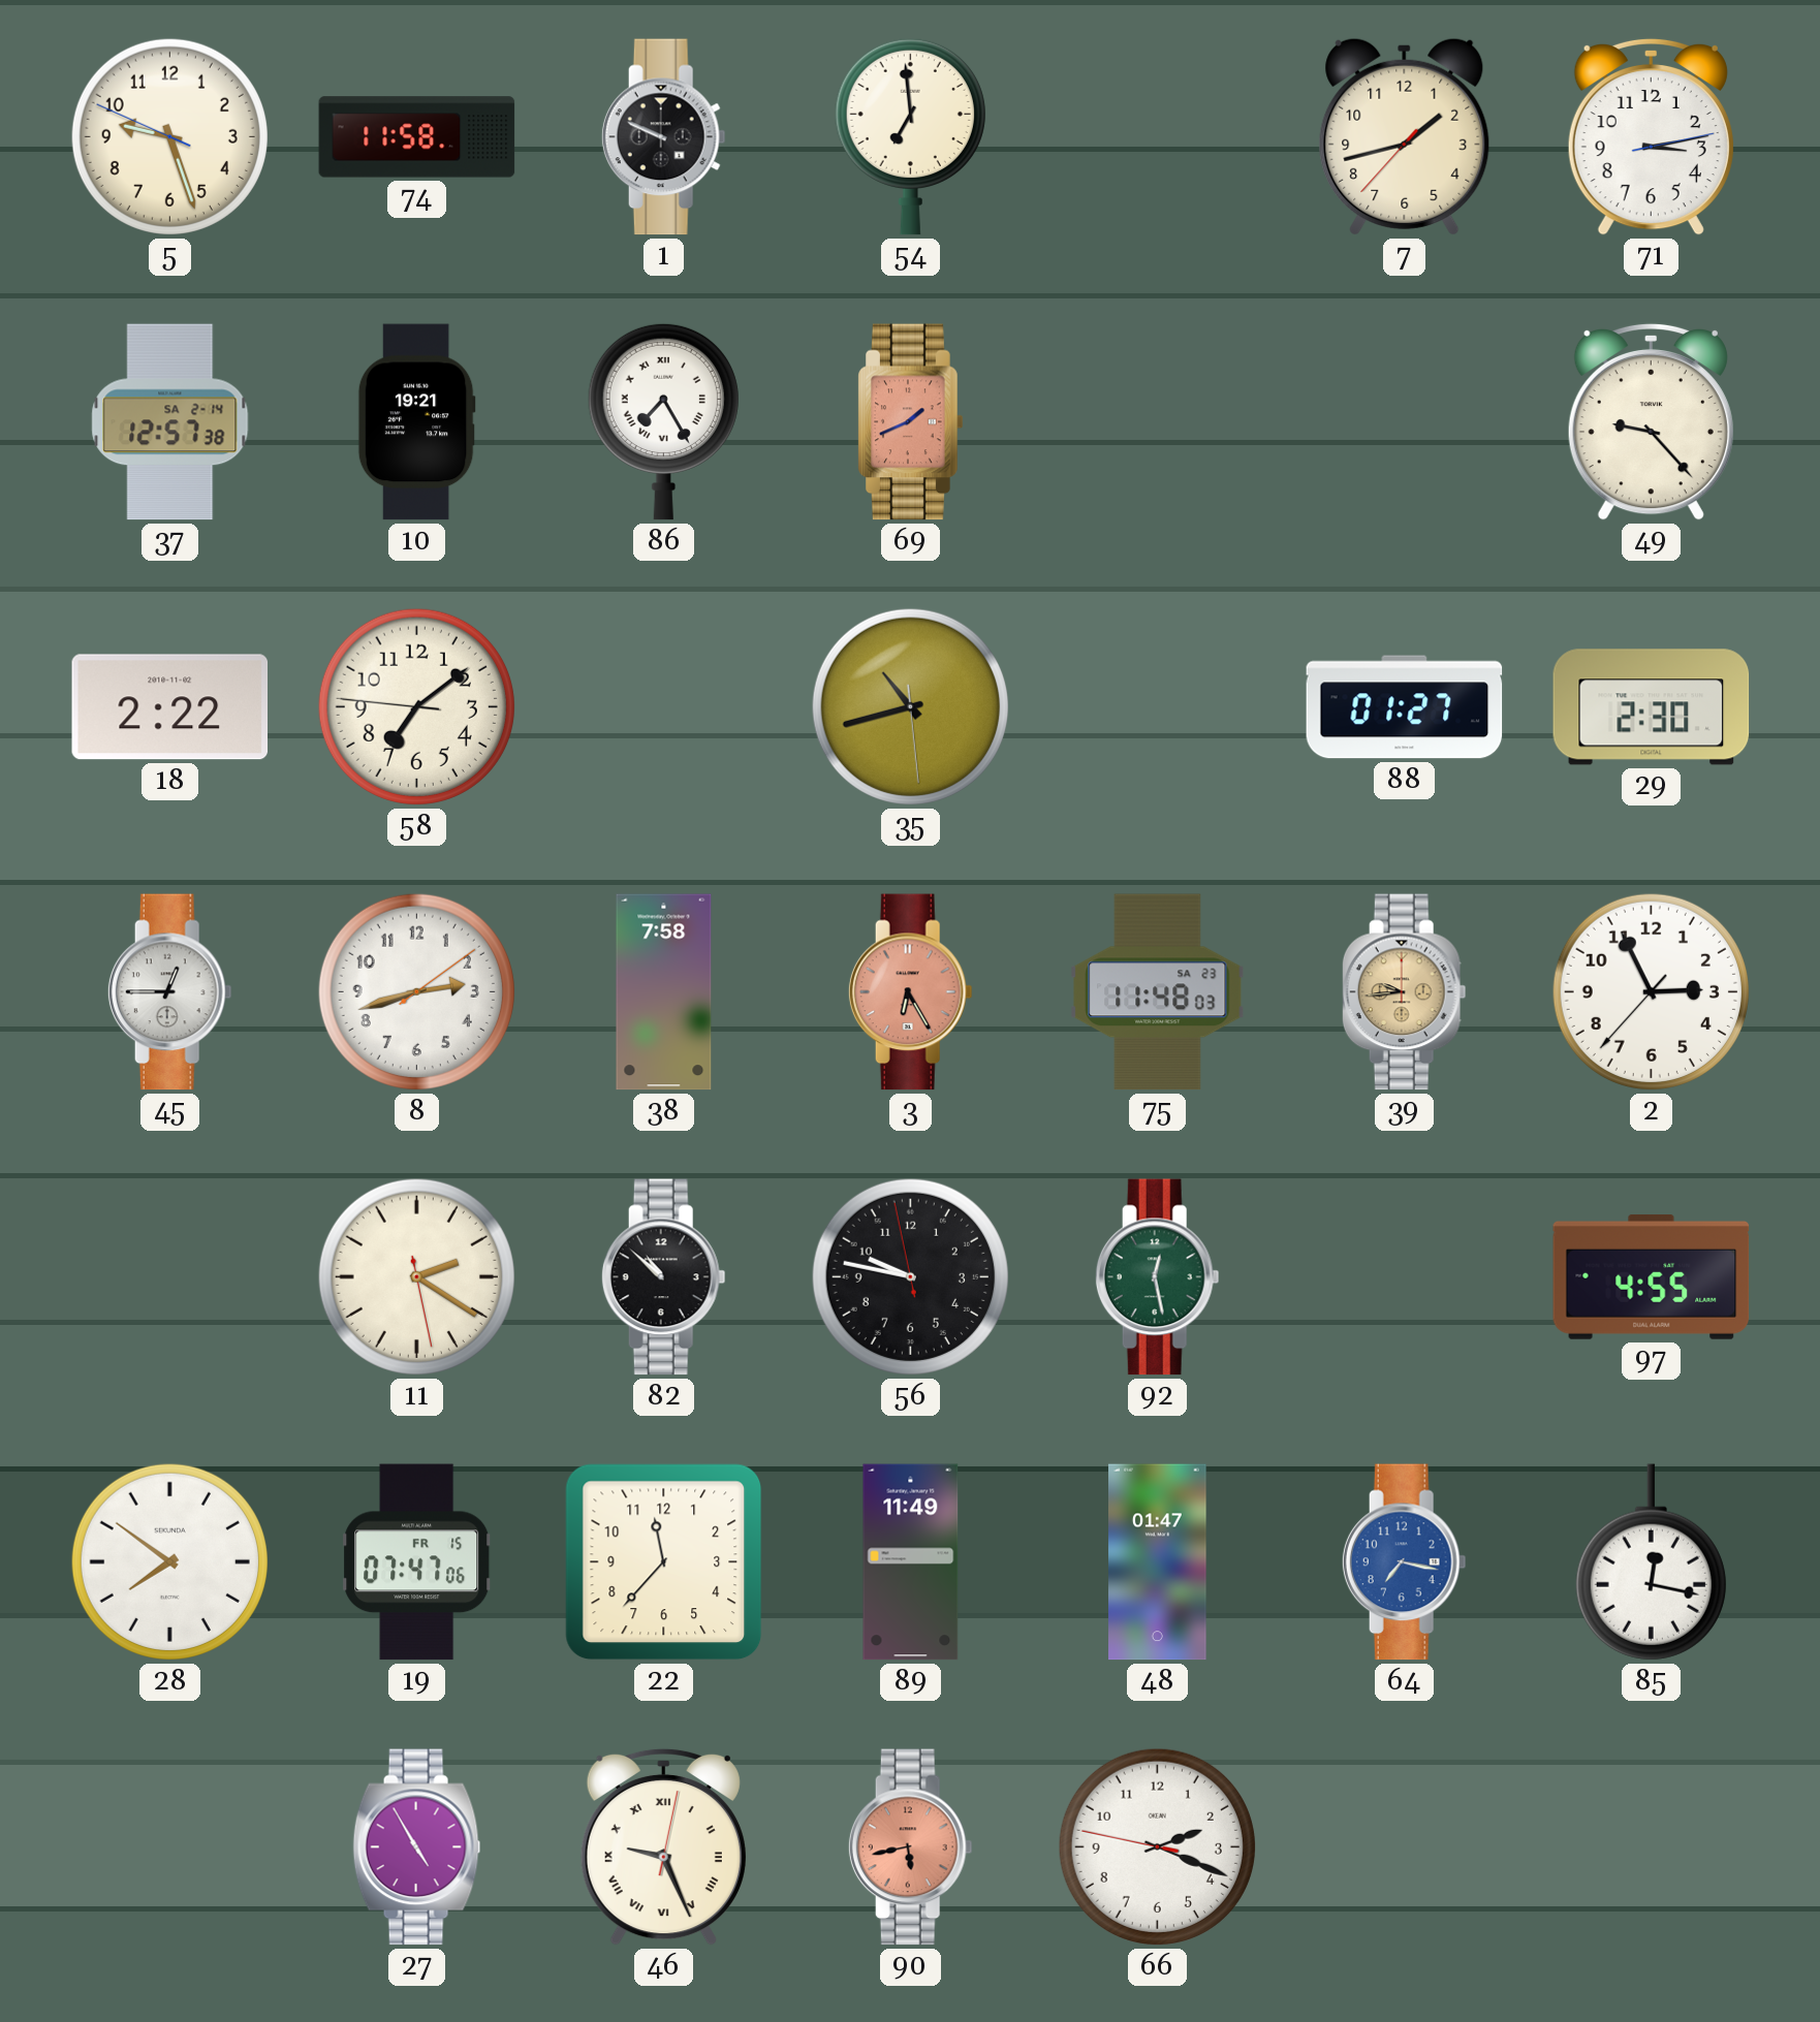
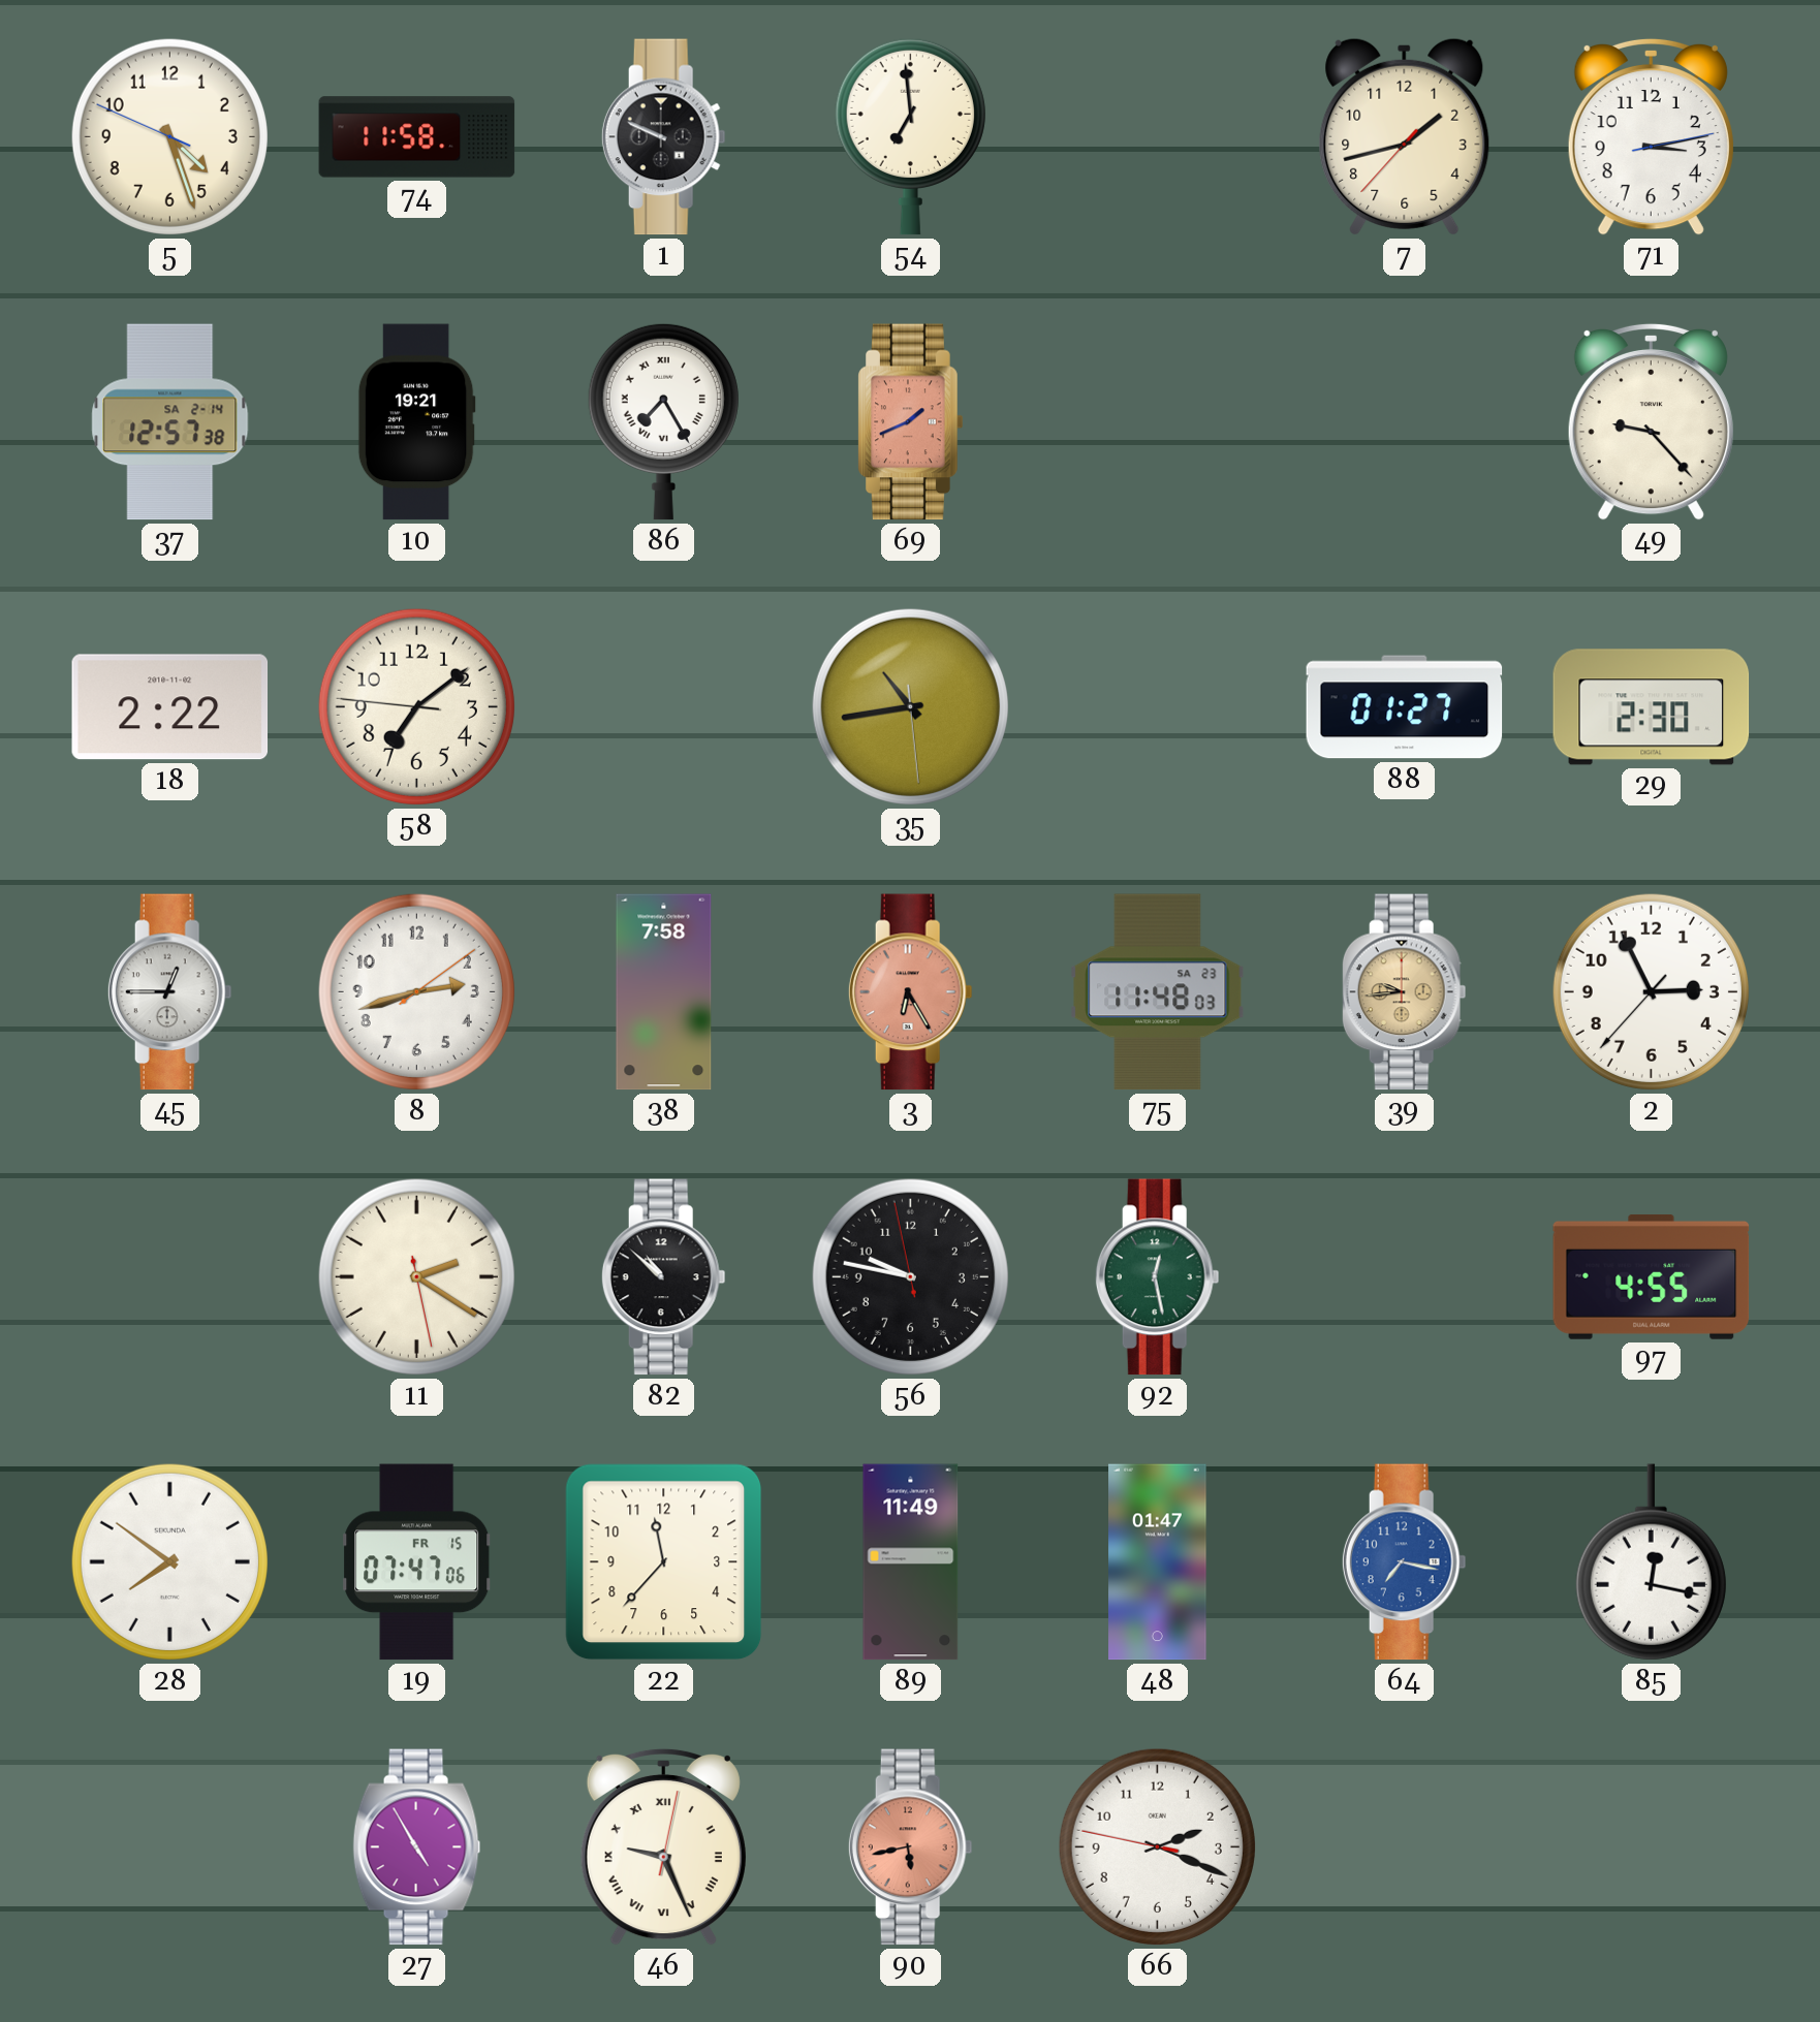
5: 9:26 -> 4:26
35: 10:42 -> 10:43
